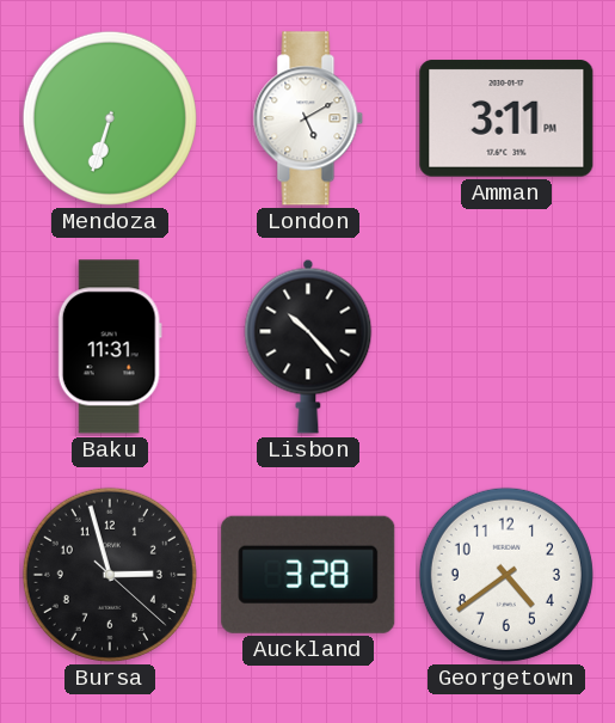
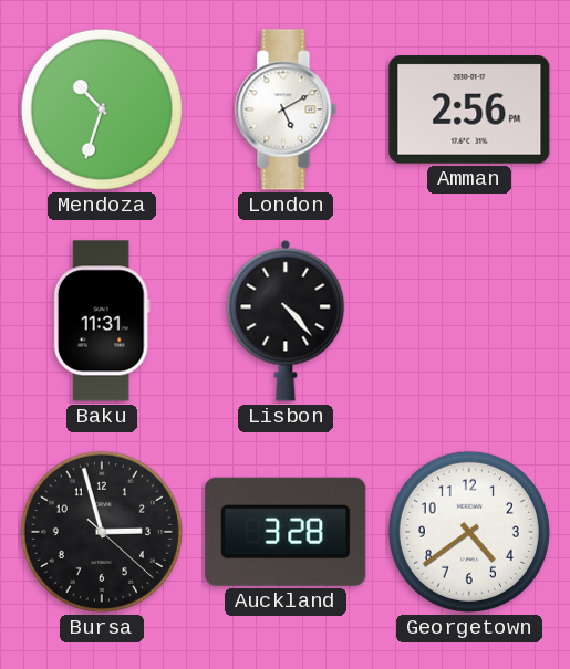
Mendoza: 6:33 -> 10:33
Amman: 3:11 -> 2:56
Lisbon: 10:23 -> 4:23
